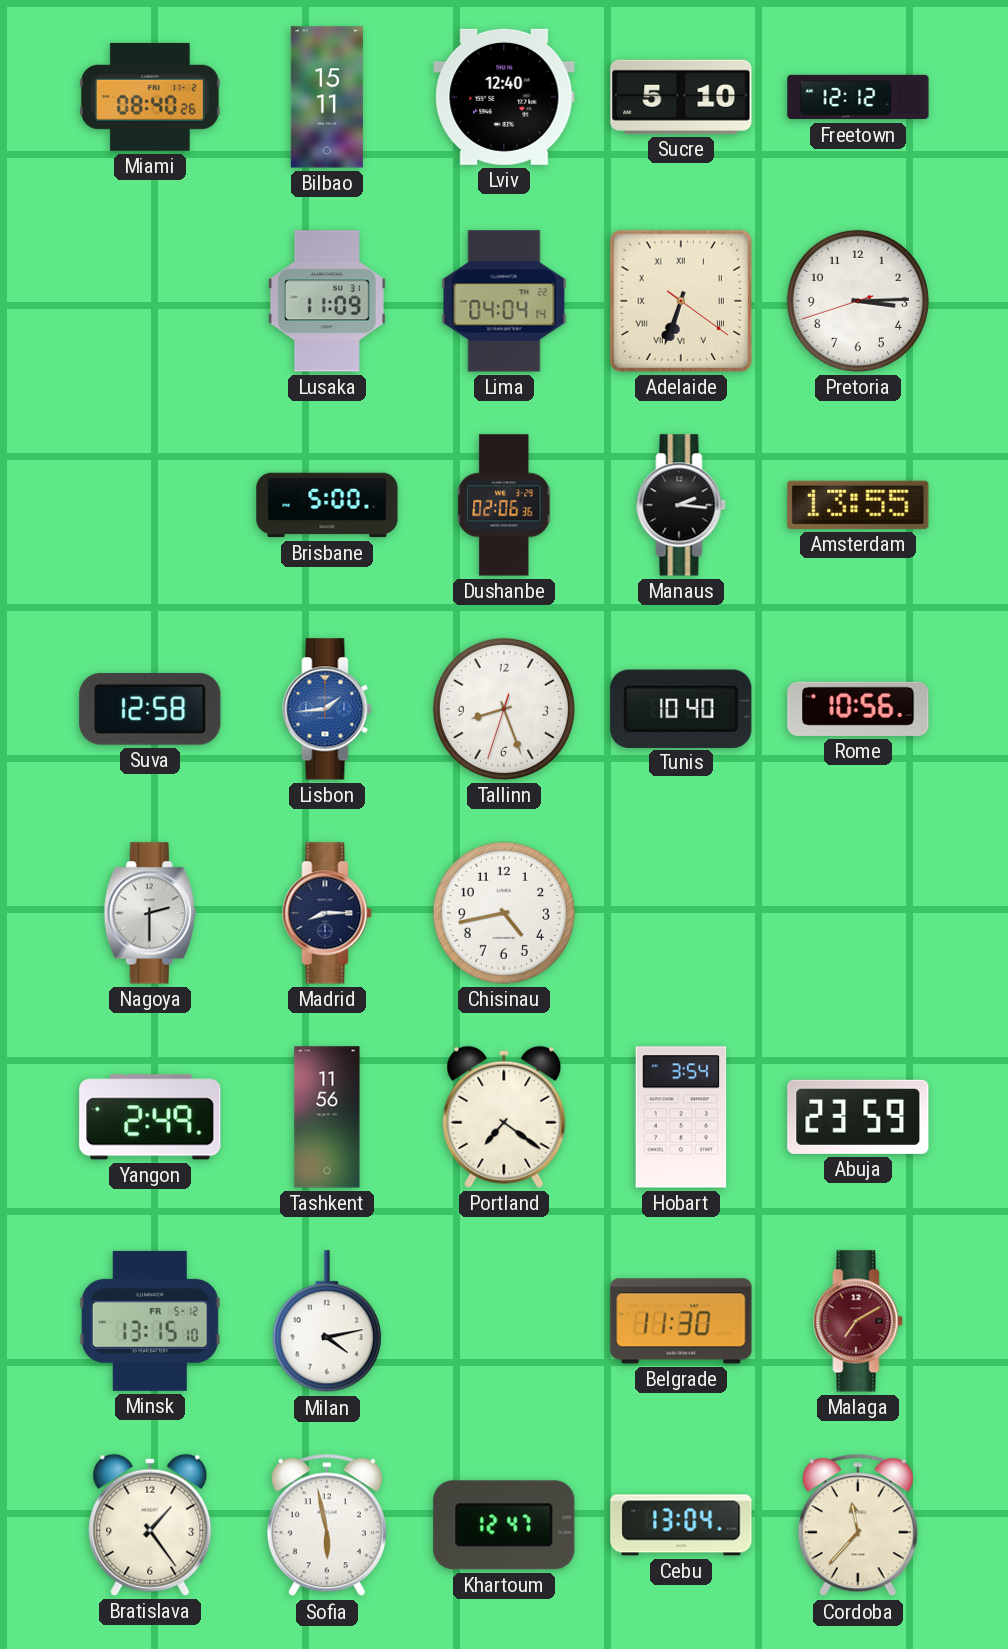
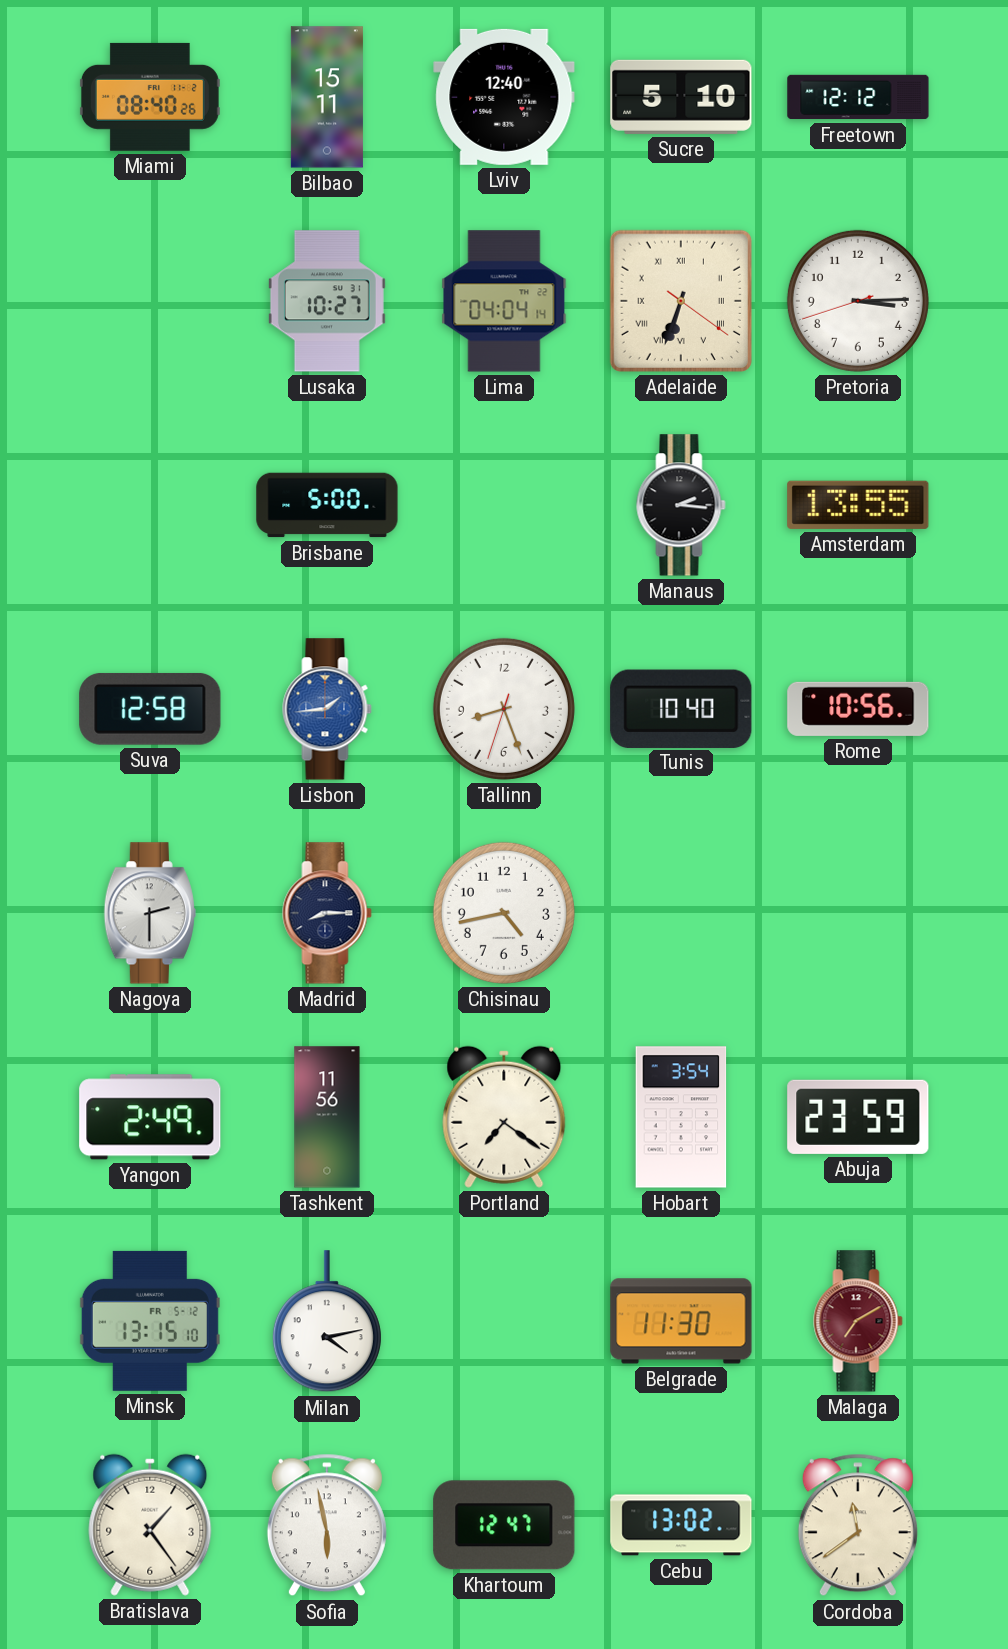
Lusaka: 11:09 -> 10:27
Dushanbe: 02:06 -> none
Cebu: 13:04 -> 13:02
Cordoba: 11:37 -> 11:39
